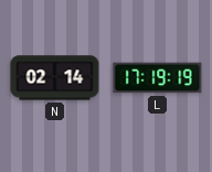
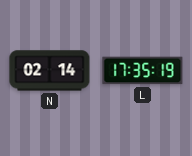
L: 17:19 -> 17:35
